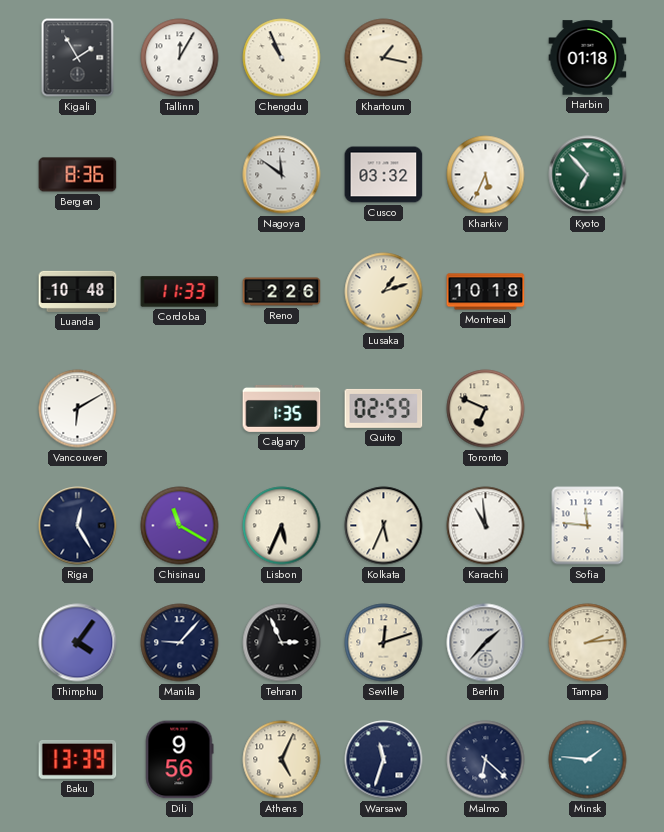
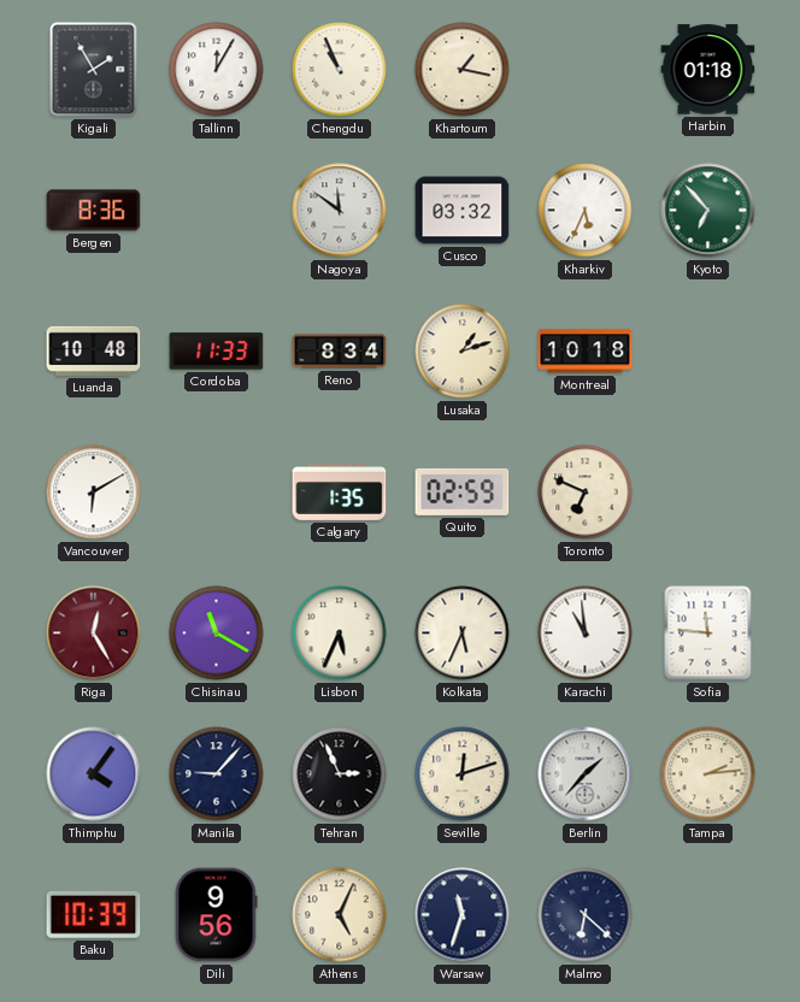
Reno: 2:26 -> 8:34
Riga dial: navy -> burgundy
Baku: 13:39 -> 10:39
Minsk: 1:46 -> none
